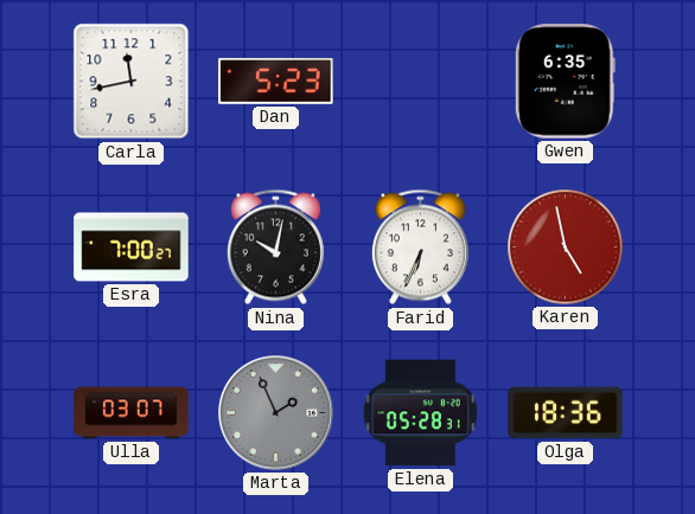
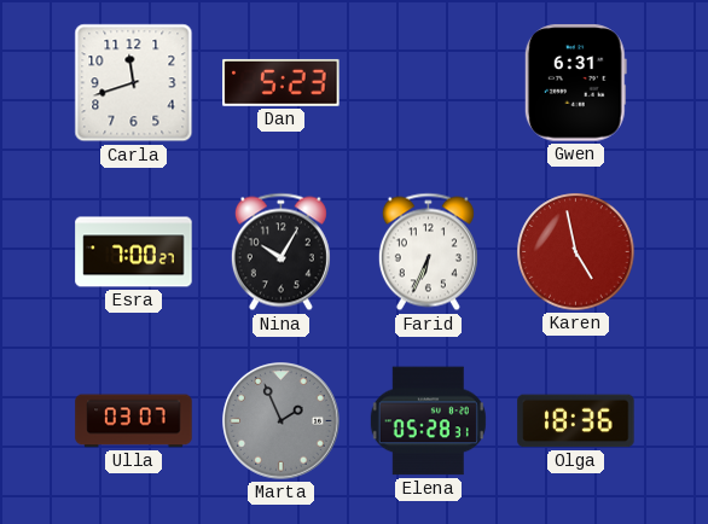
Carla: 11:43 -> 11:42
Gwen: 6:35 -> 6:31
Nina: 10:02 -> 10:05
